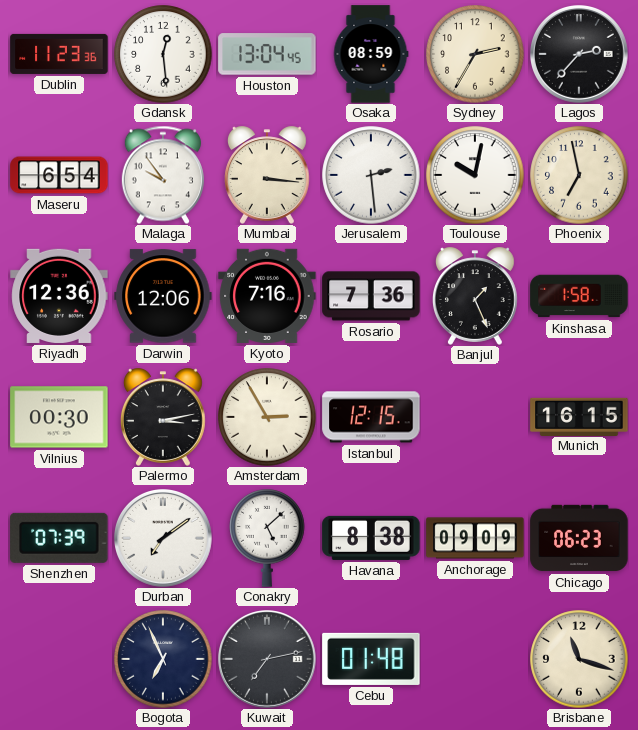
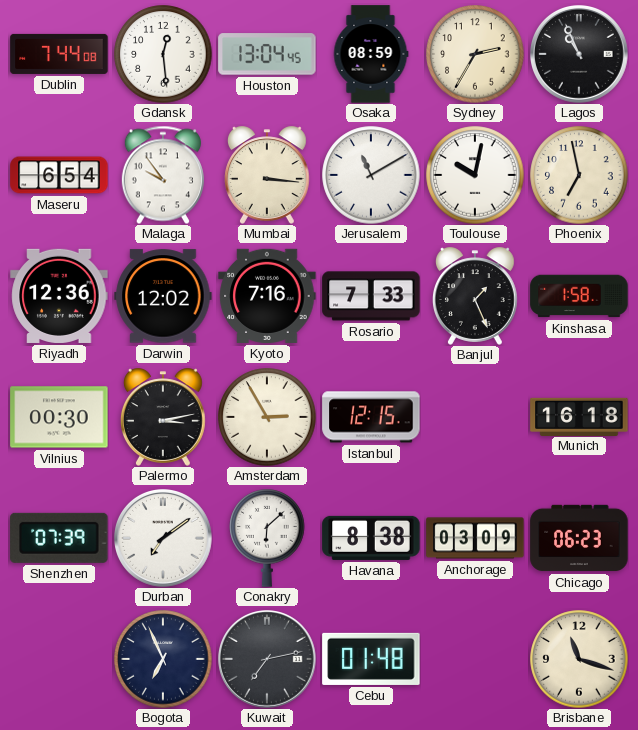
Dublin: 11:23 -> 7:44
Lagos: 2:37 -> 10:56
Jerusalem: 2:29 -> 11:10
Darwin: 12:06 -> 12:02
Rosario: 7:36 -> 7:33
Munich: 16:15 -> 16:18
Conakry: 5:08 -> 6:08
Anchorage: 09:09 -> 03:09
